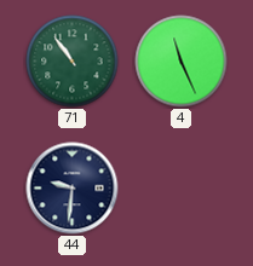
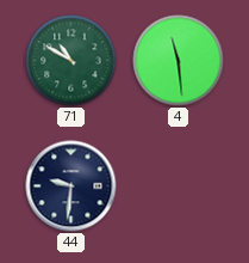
71: 10:54 -> 10:50
4: 11:26 -> 11:29
